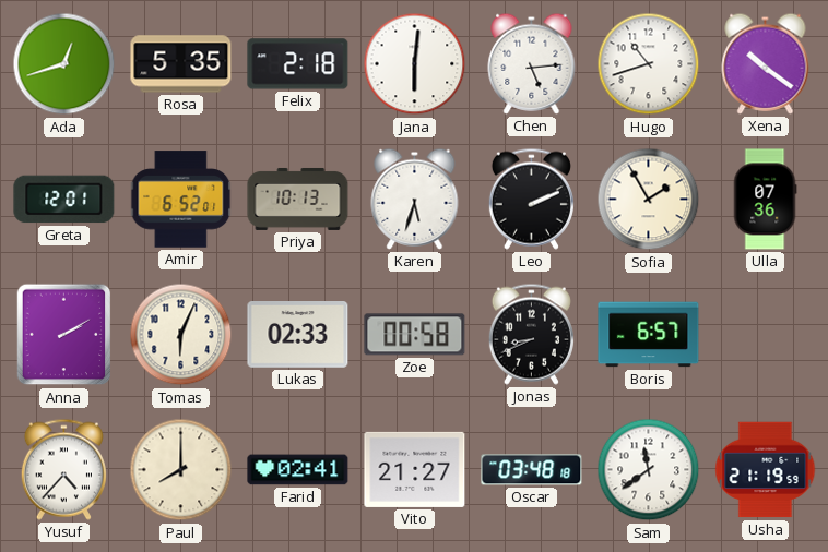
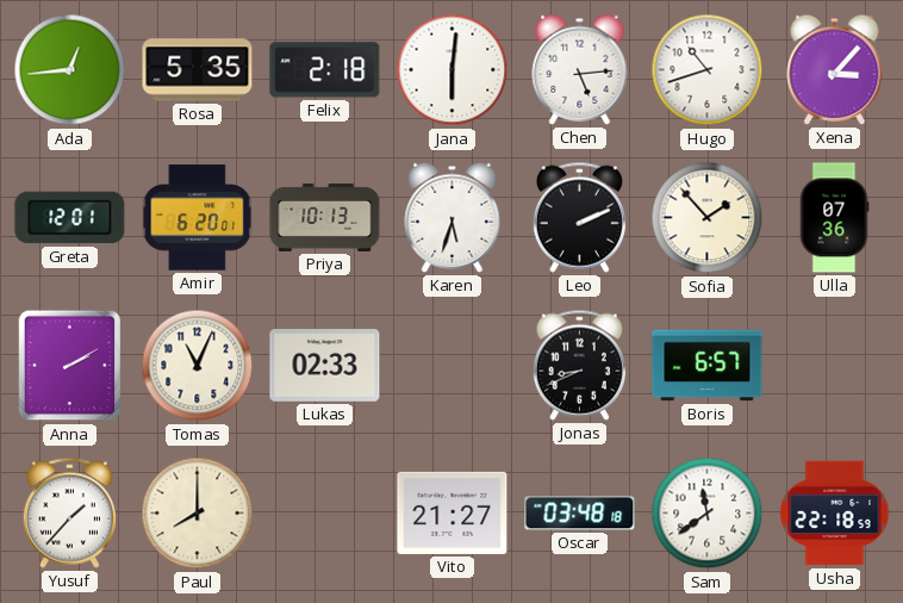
Ada: 12:42 -> 12:44
Xena: 10:21 -> 3:07
Amir: 6:52 -> 6:20
Sofia: 1:55 -> 1:53
Tomas: 6:04 -> 11:04
Zoe: 00:58 -> none
Yusuf: 4:37 -> 1:37
Farid: 02:41 -> none
Usha: 21:19 -> 22:18
